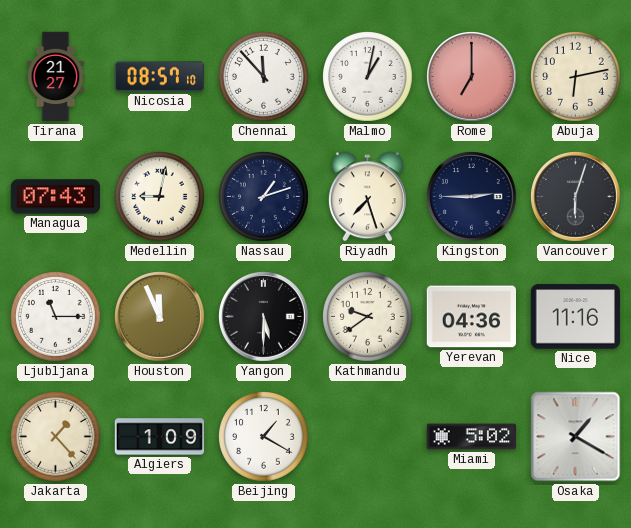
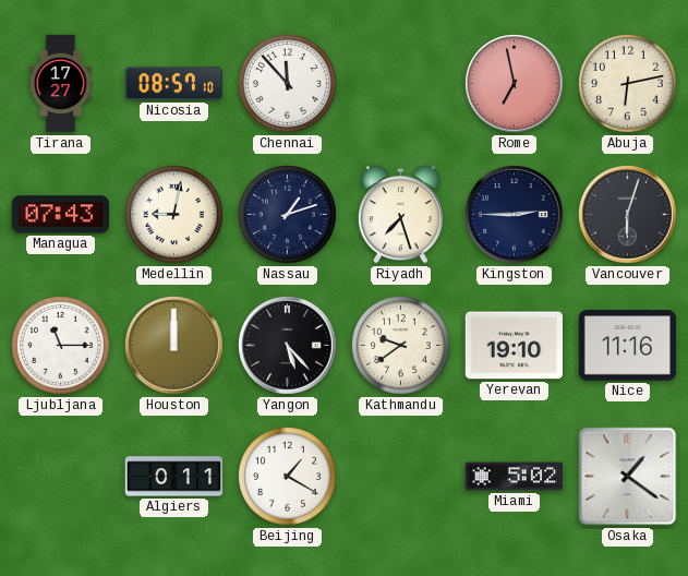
Tirana: 21:27 -> 17:27
Malmo: 1:02 -> none
Rome: 7:00 -> 6:58
Houston: 11:56 -> 12:00
Yangon: 5:30 -> 5:23
Yerevan: 04:36 -> 19:10
Jakarta: 1:23 -> none
Algiers: 1:09 -> 0:11
Osaka: 1:20 -> 1:21
